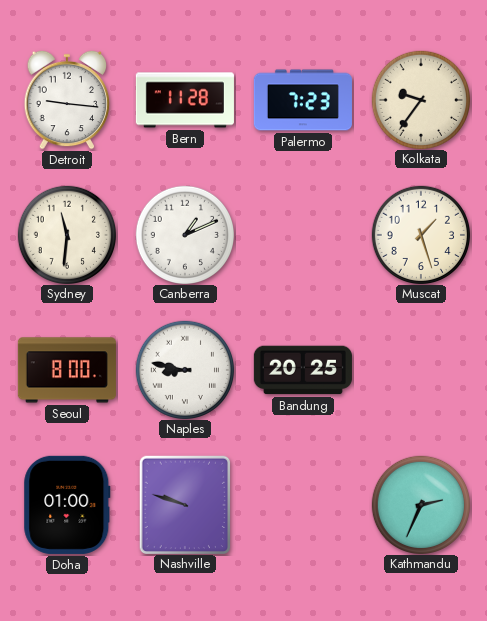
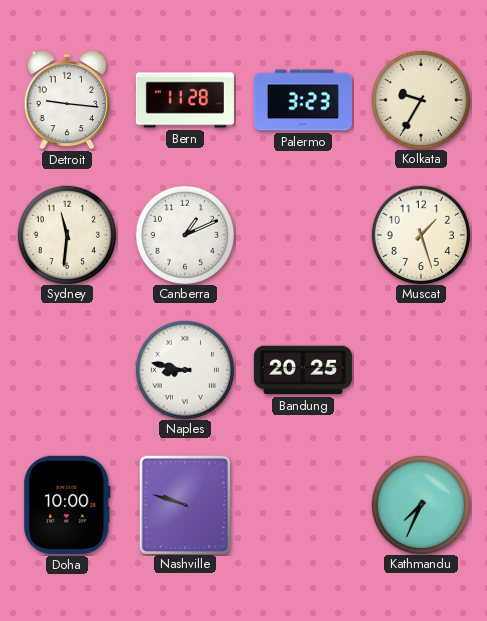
Palermo: 7:23 -> 3:23
Kolkata: 9:36 -> 9:35
Seoul: 8:00 -> none
Doha: 01:00 -> 10:00
Kathmandu: 2:34 -> 7:34
